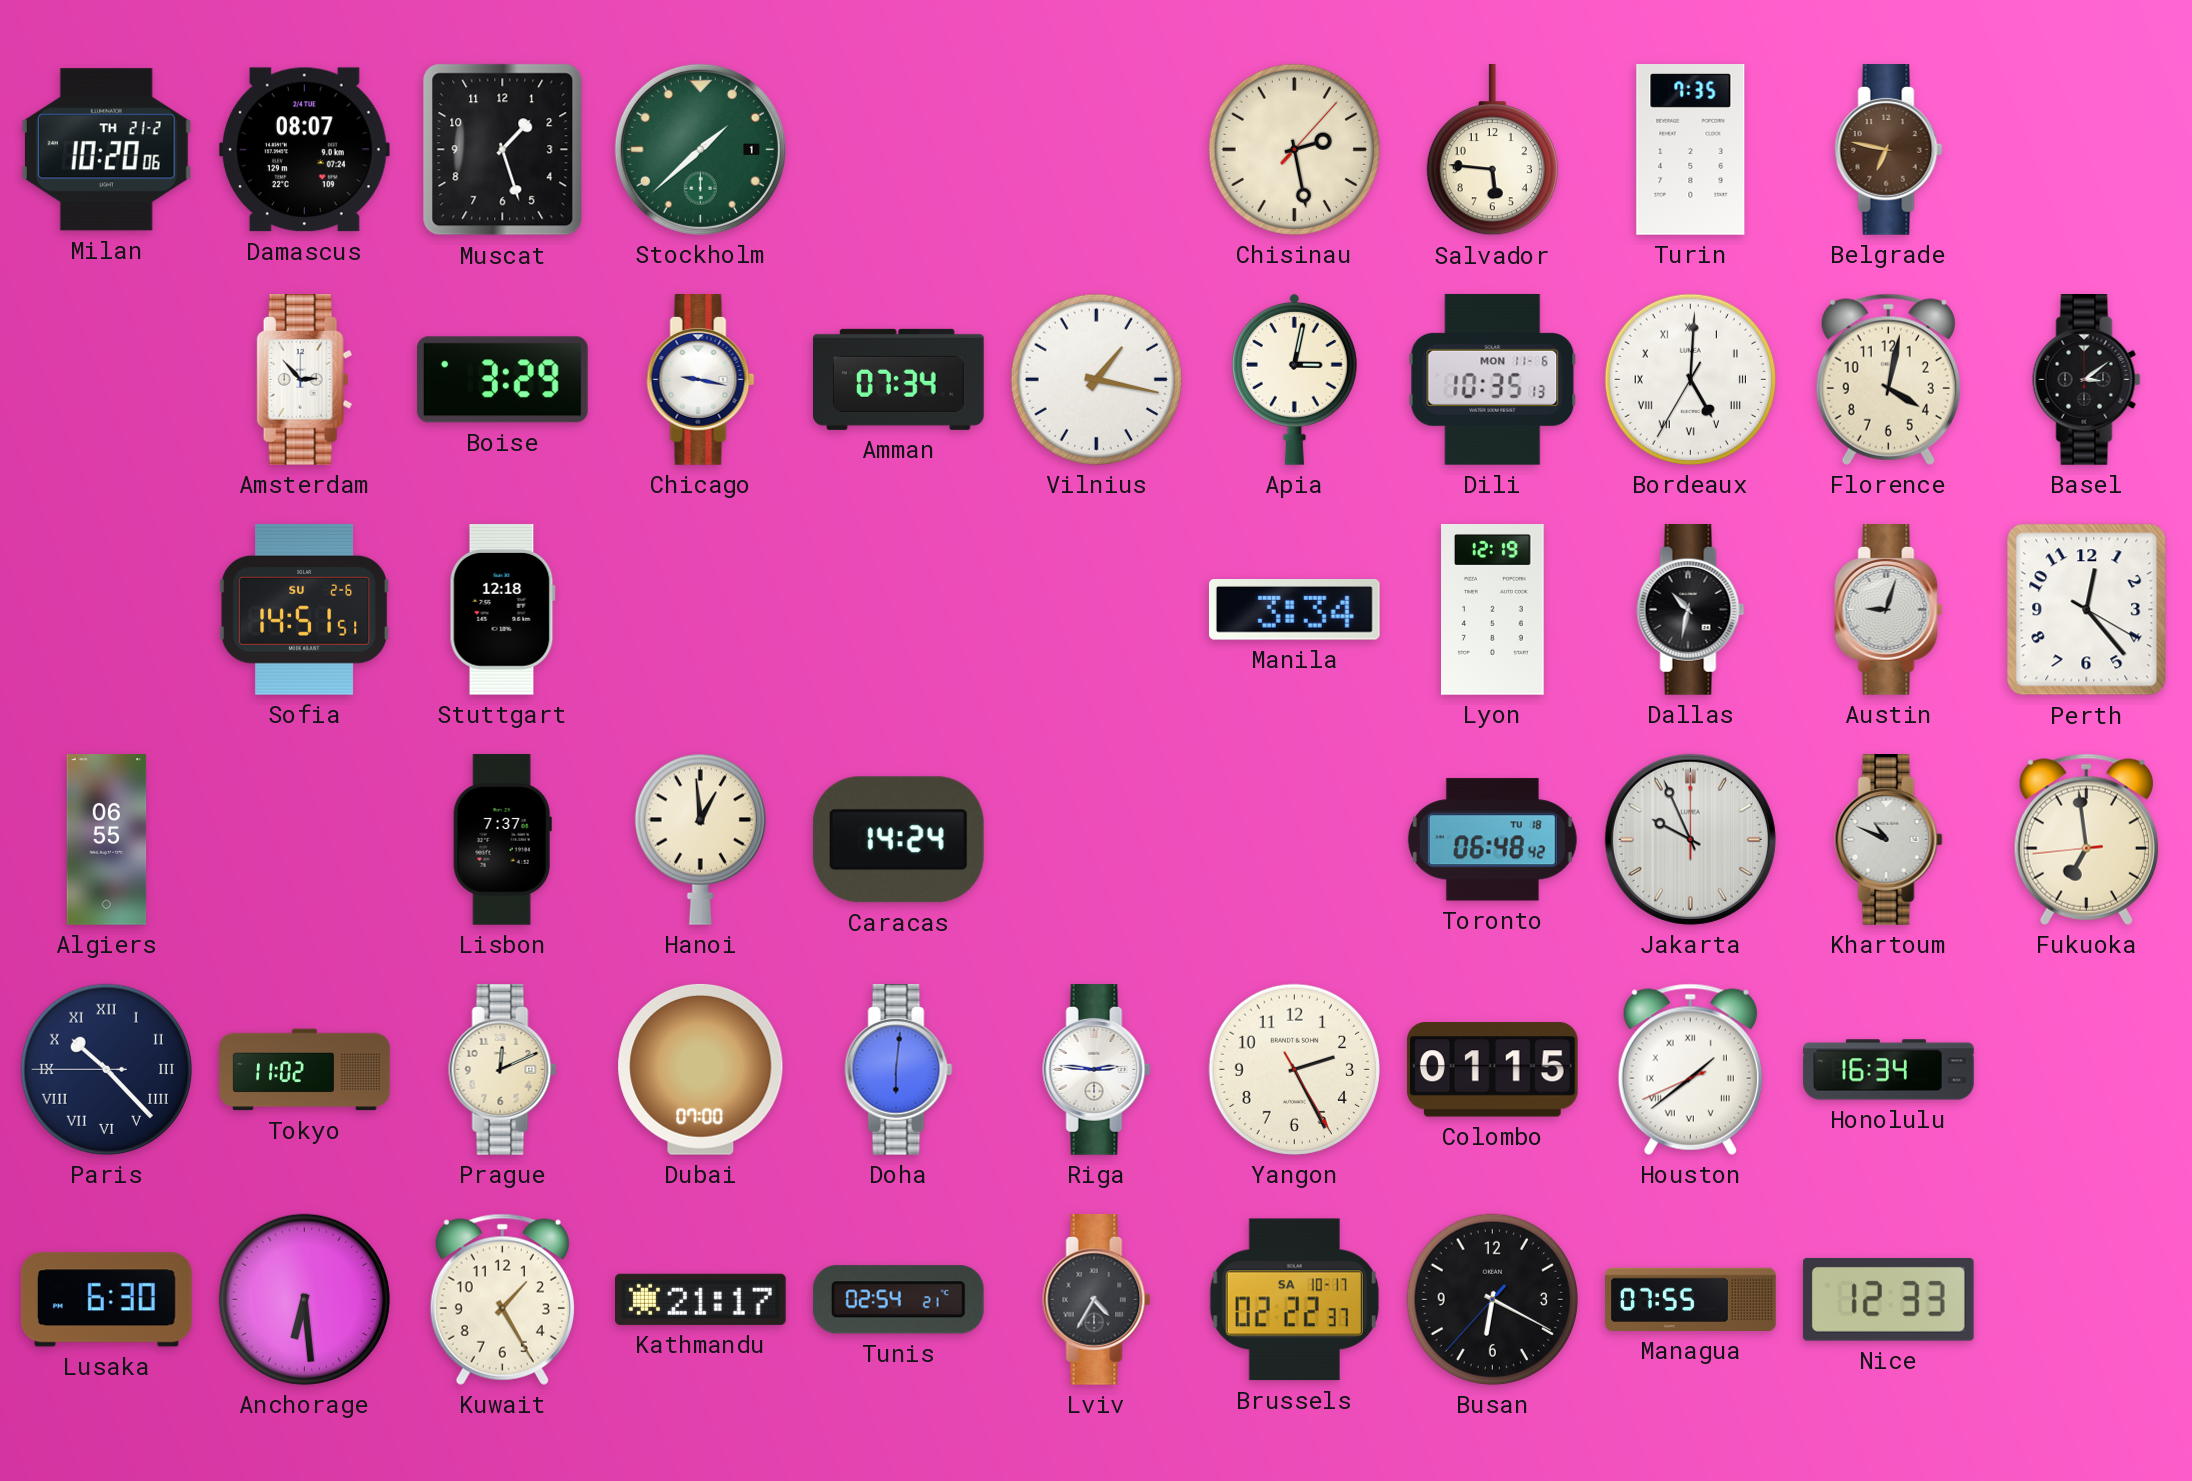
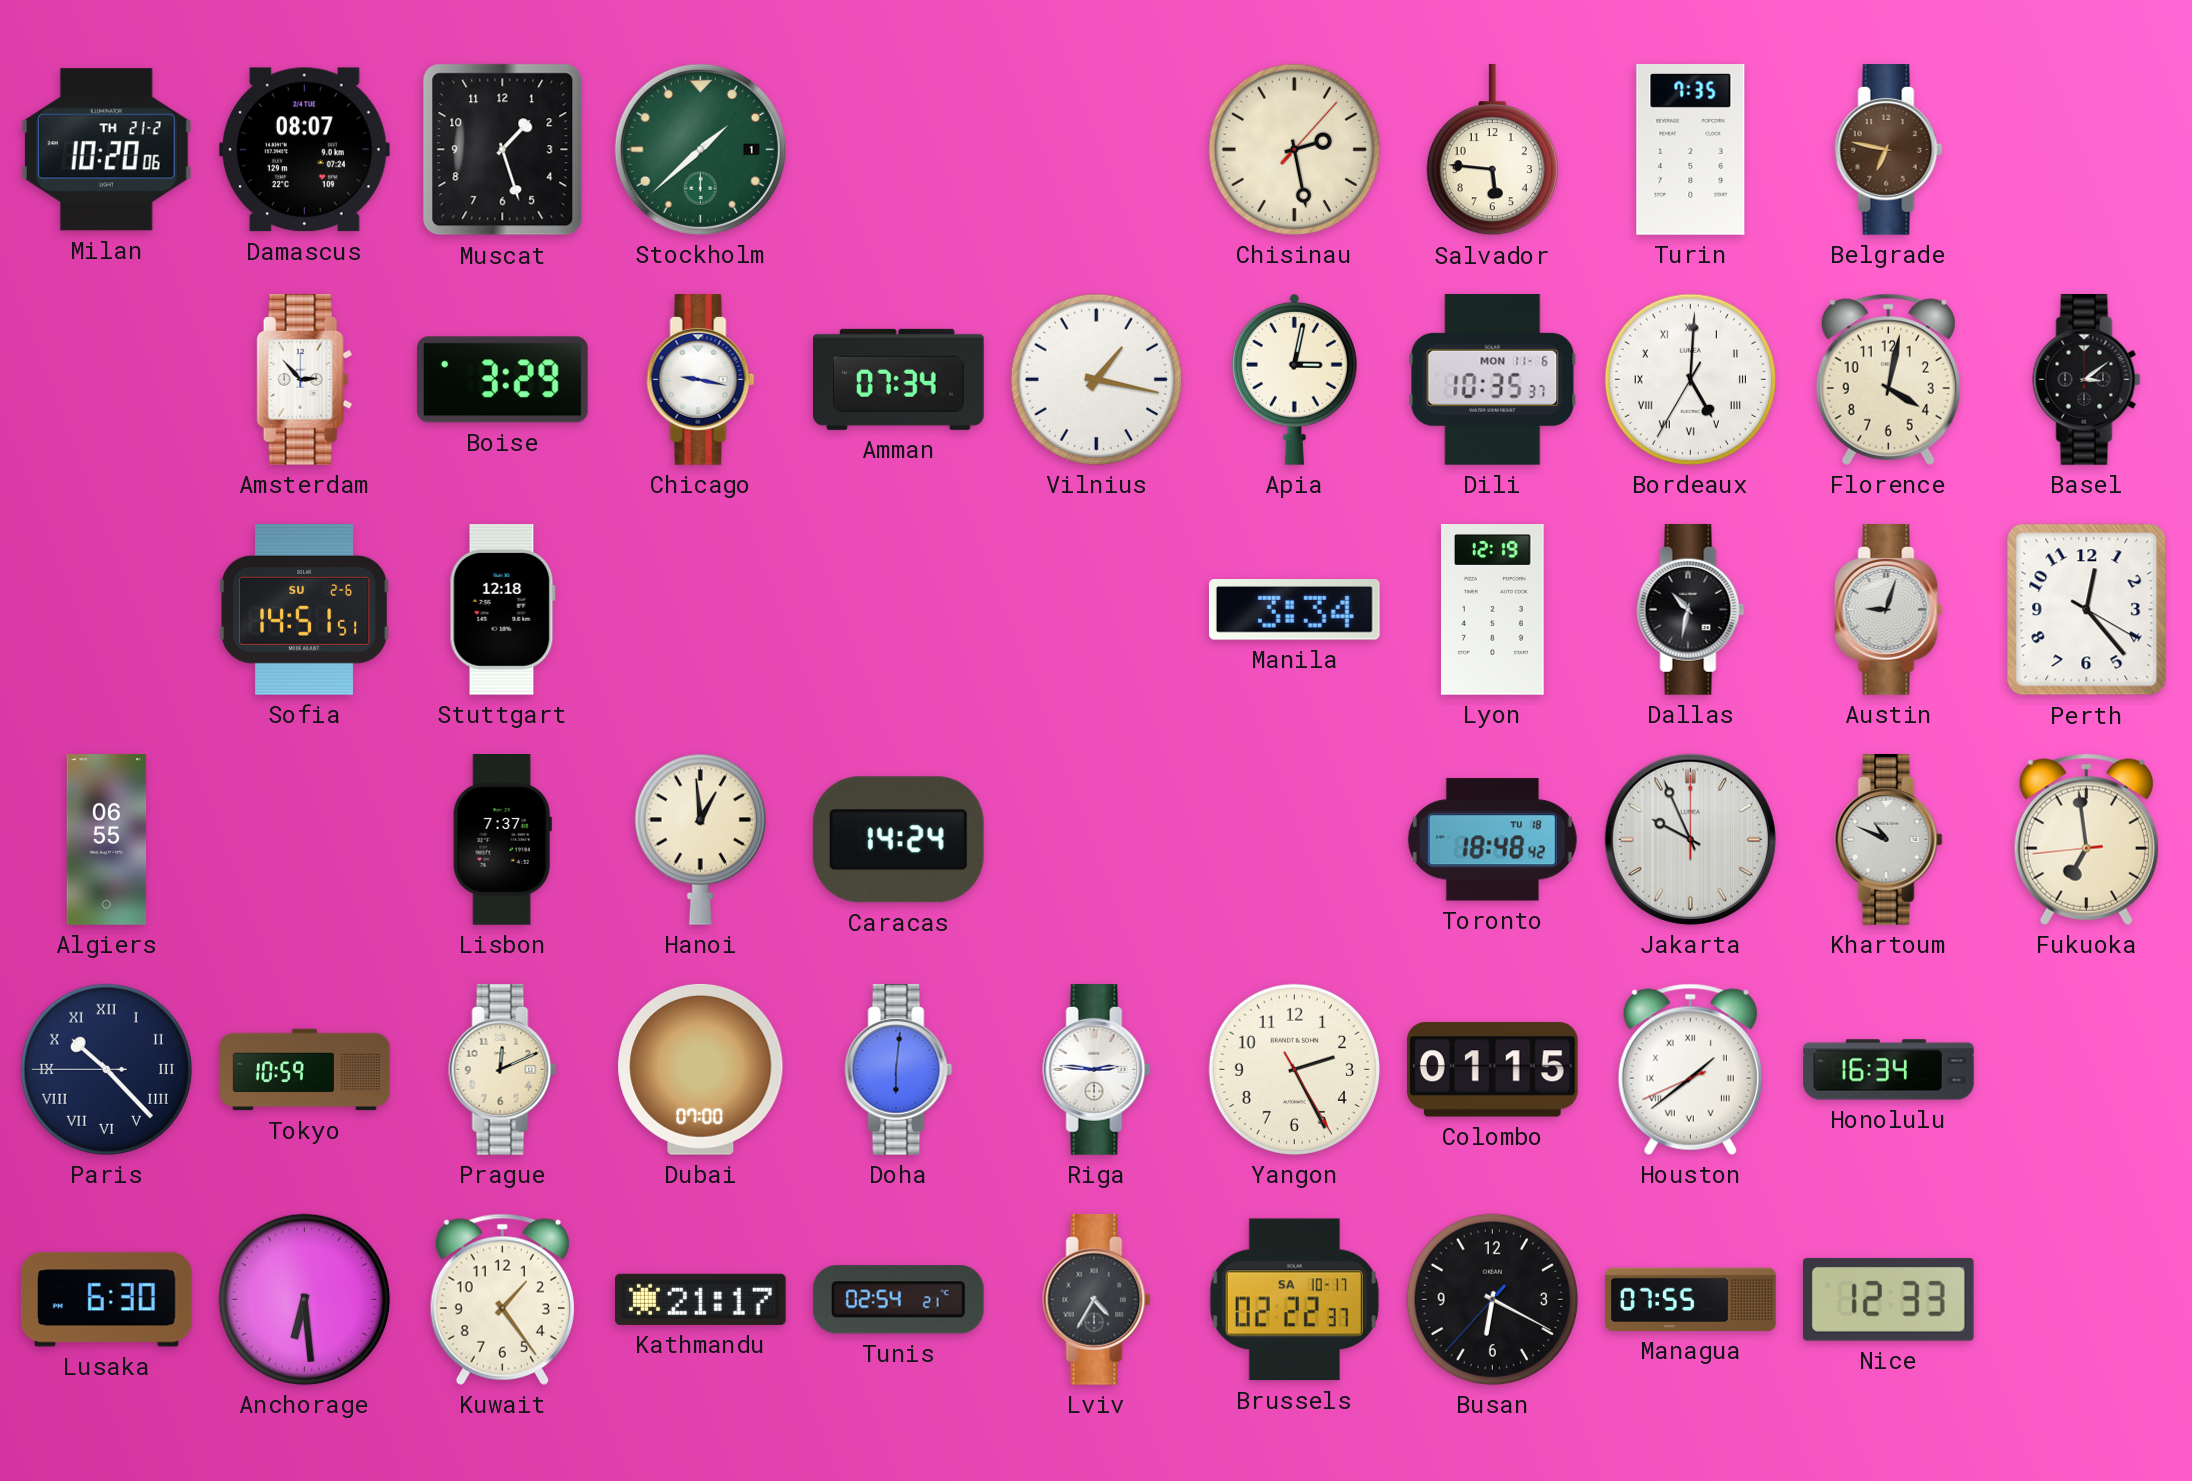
Dili: 10:35:13 -> 10:35:37
Toronto: 06:48 -> 18:48
Tokyo: 11:02 -> 10:59
Kuwait: 1:25 -> 1:24
